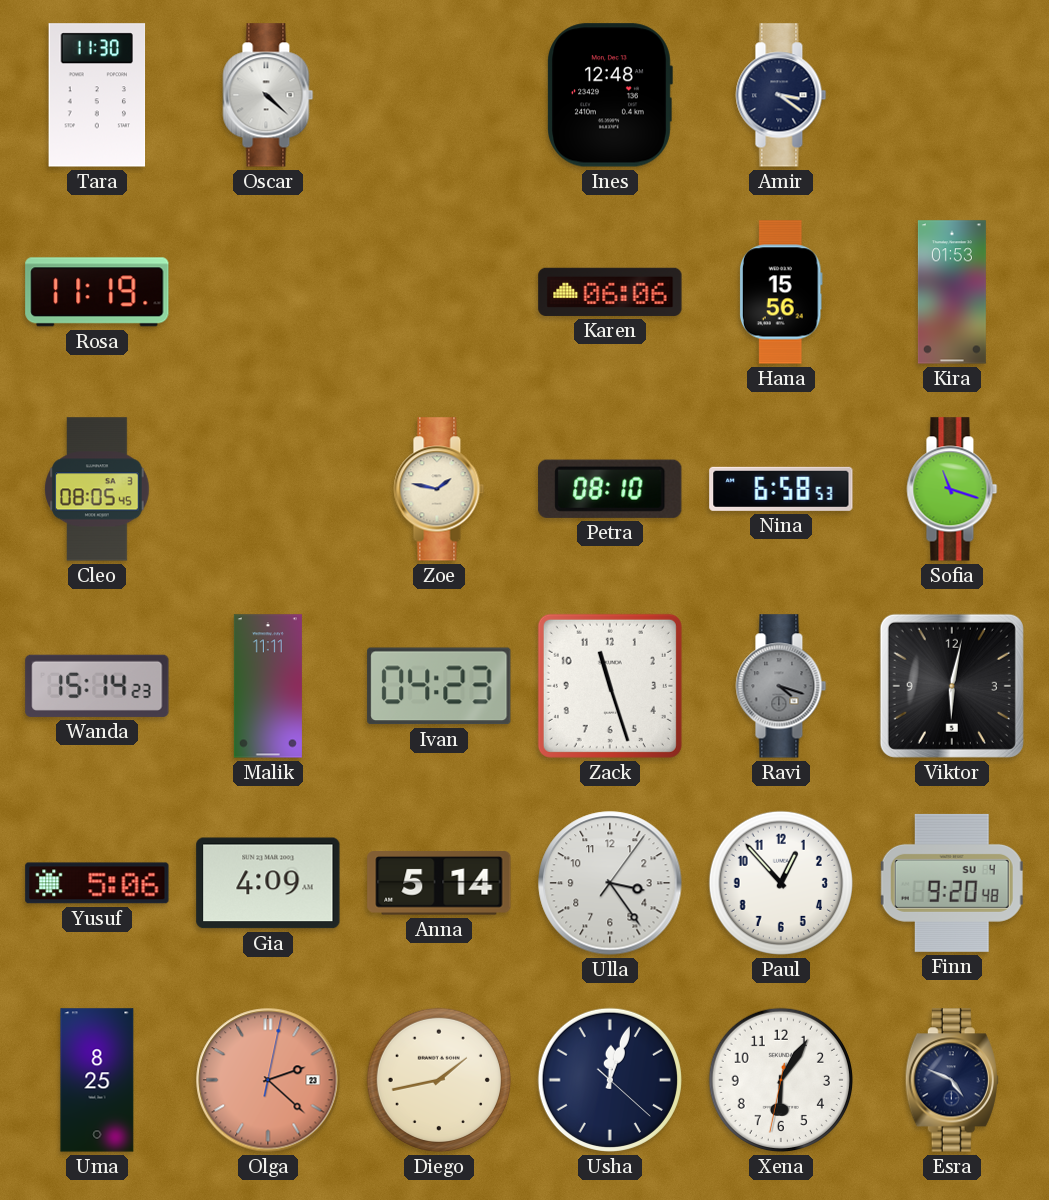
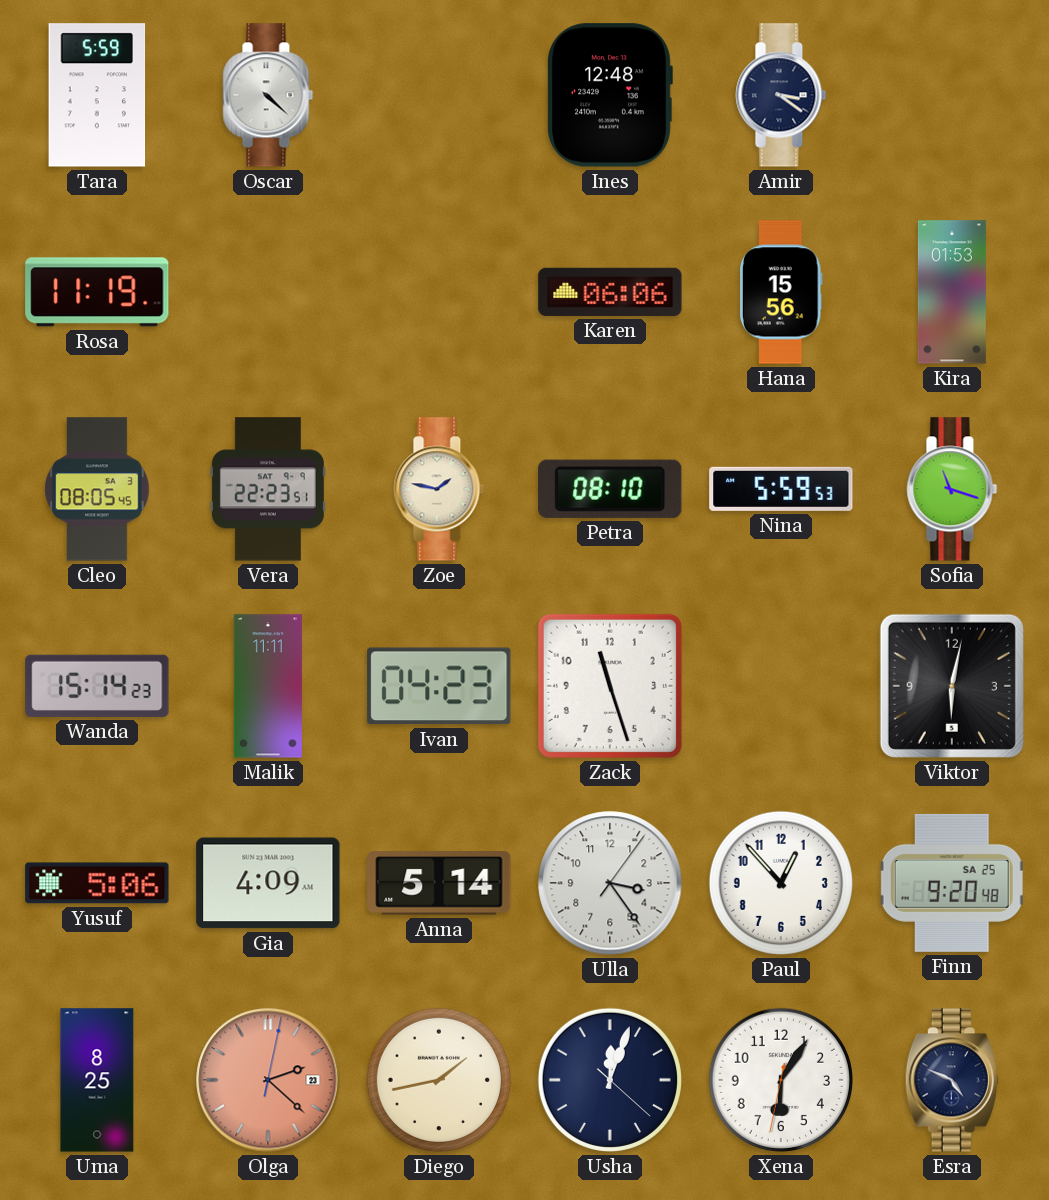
Tara: 11:30 -> 5:59
Vera: none -> 22:23
Nina: 6:58 -> 5:59
Ravi: 4:18 -> none
Finn date: SU 4 -> SA 25
